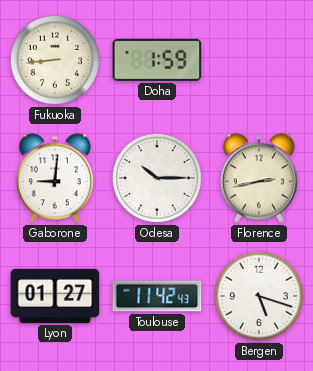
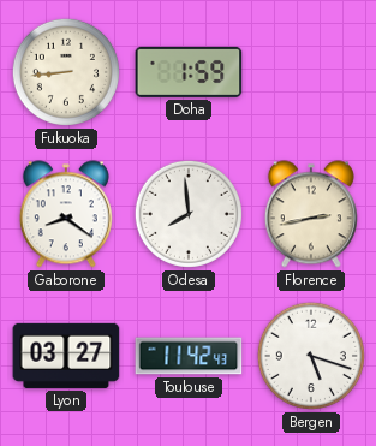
Gaborone: 9:01 -> 8:21
Odesa: 10:15 -> 7:59
Lyon: 01:27 -> 03:27
